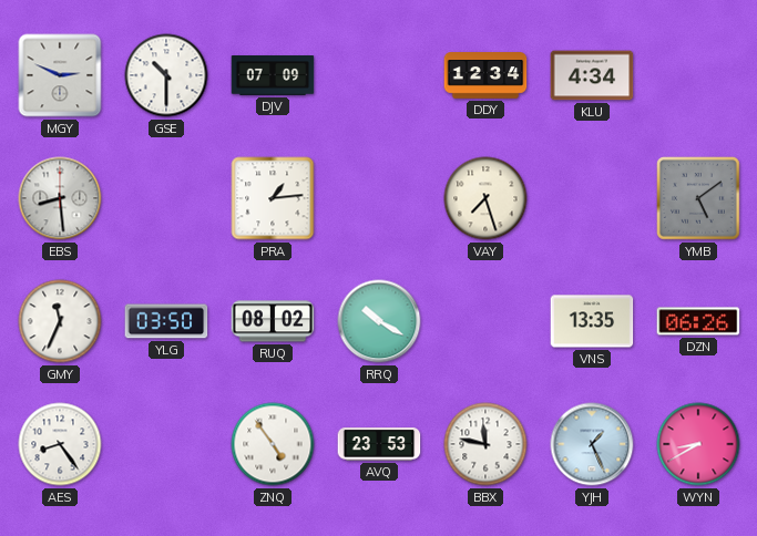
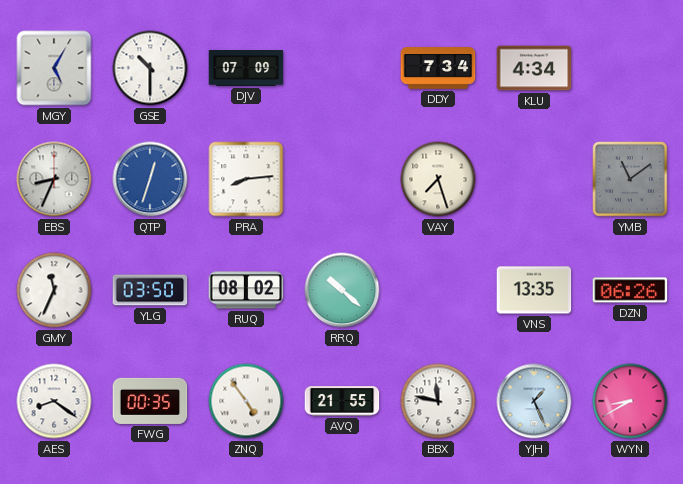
MGY: 2:49 -> 5:05
DDY: 12:34 -> 7:34
EBS: 8:29 -> 8:34
QTP: none -> 12:33
PRA: 1:14 -> 8:14
YMB: 5:09 -> 11:09
RRQ: 10:20 -> 10:22
AES: 8:24 -> 8:21
FWG: none -> 00:35
AVQ: 23:53 -> 21:55
